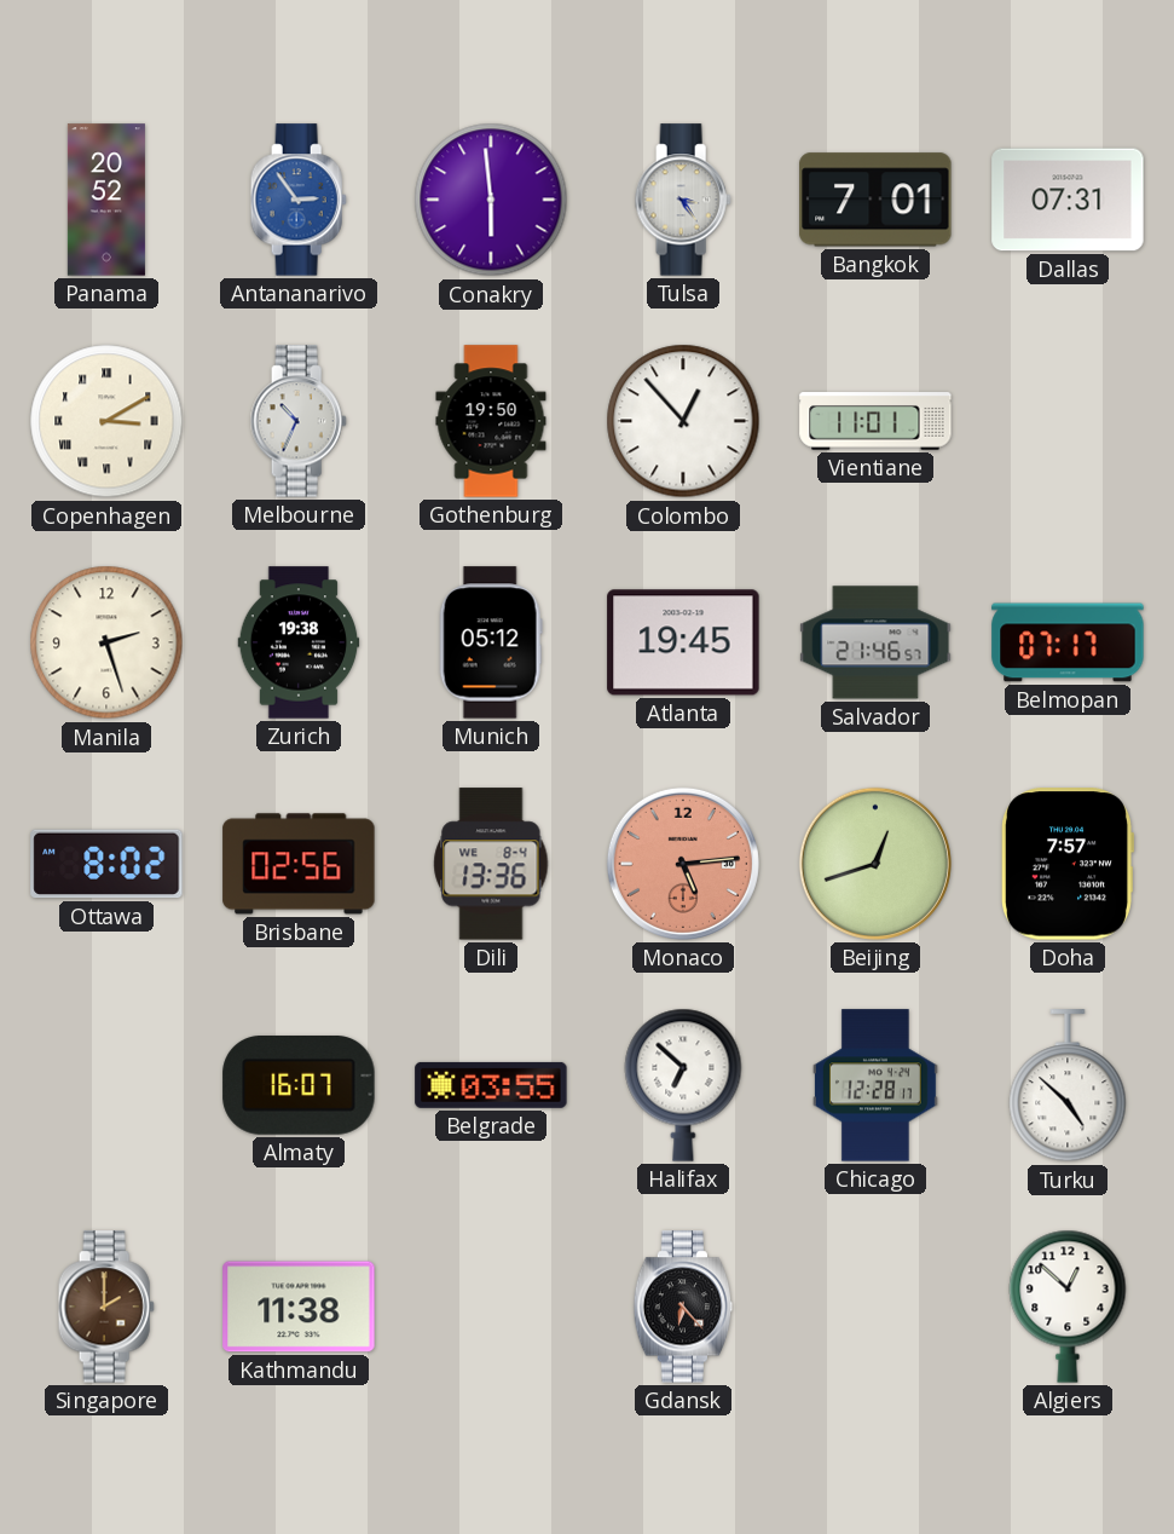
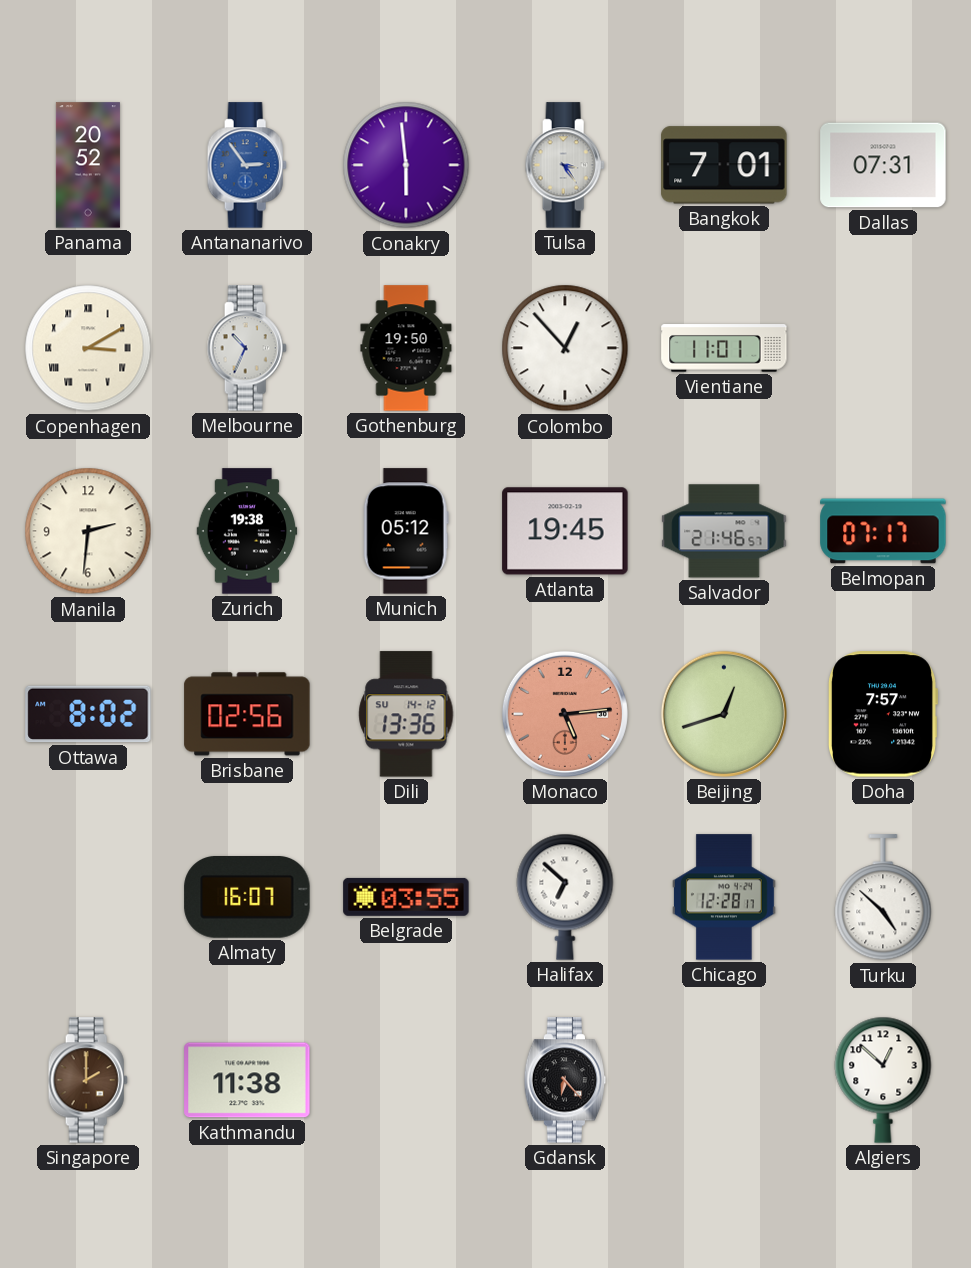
Manila: 2:27 -> 2:31
Dili date: WE 8-4 -> SU 14-12
